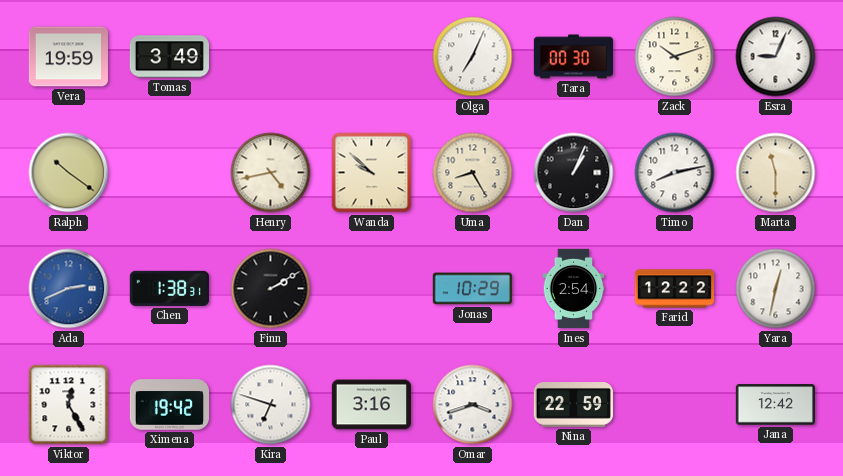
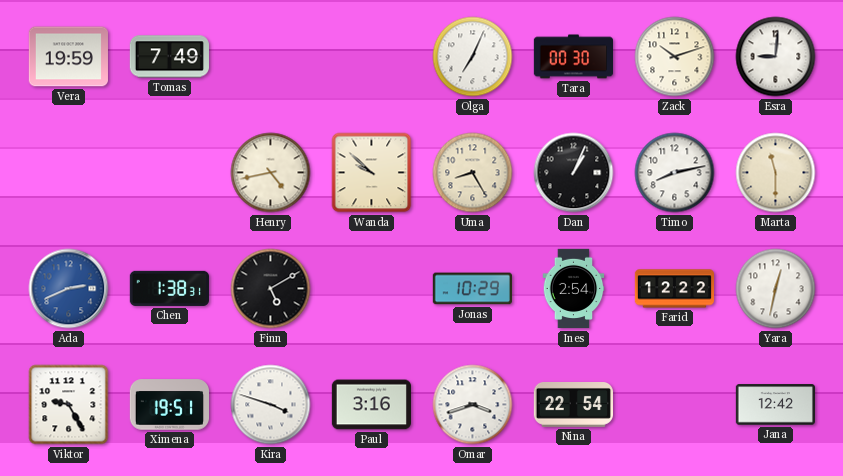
Tomas: 3:49 -> 7:49
Esra: 9:04 -> 9:01
Ralph: 10:21 -> none
Finn: 2:10 -> 5:10
Viktor: 12:25 -> 9:25
Ximena: 19:42 -> 19:51
Kira: 6:48 -> 3:48
Nina: 22:59 -> 22:54
